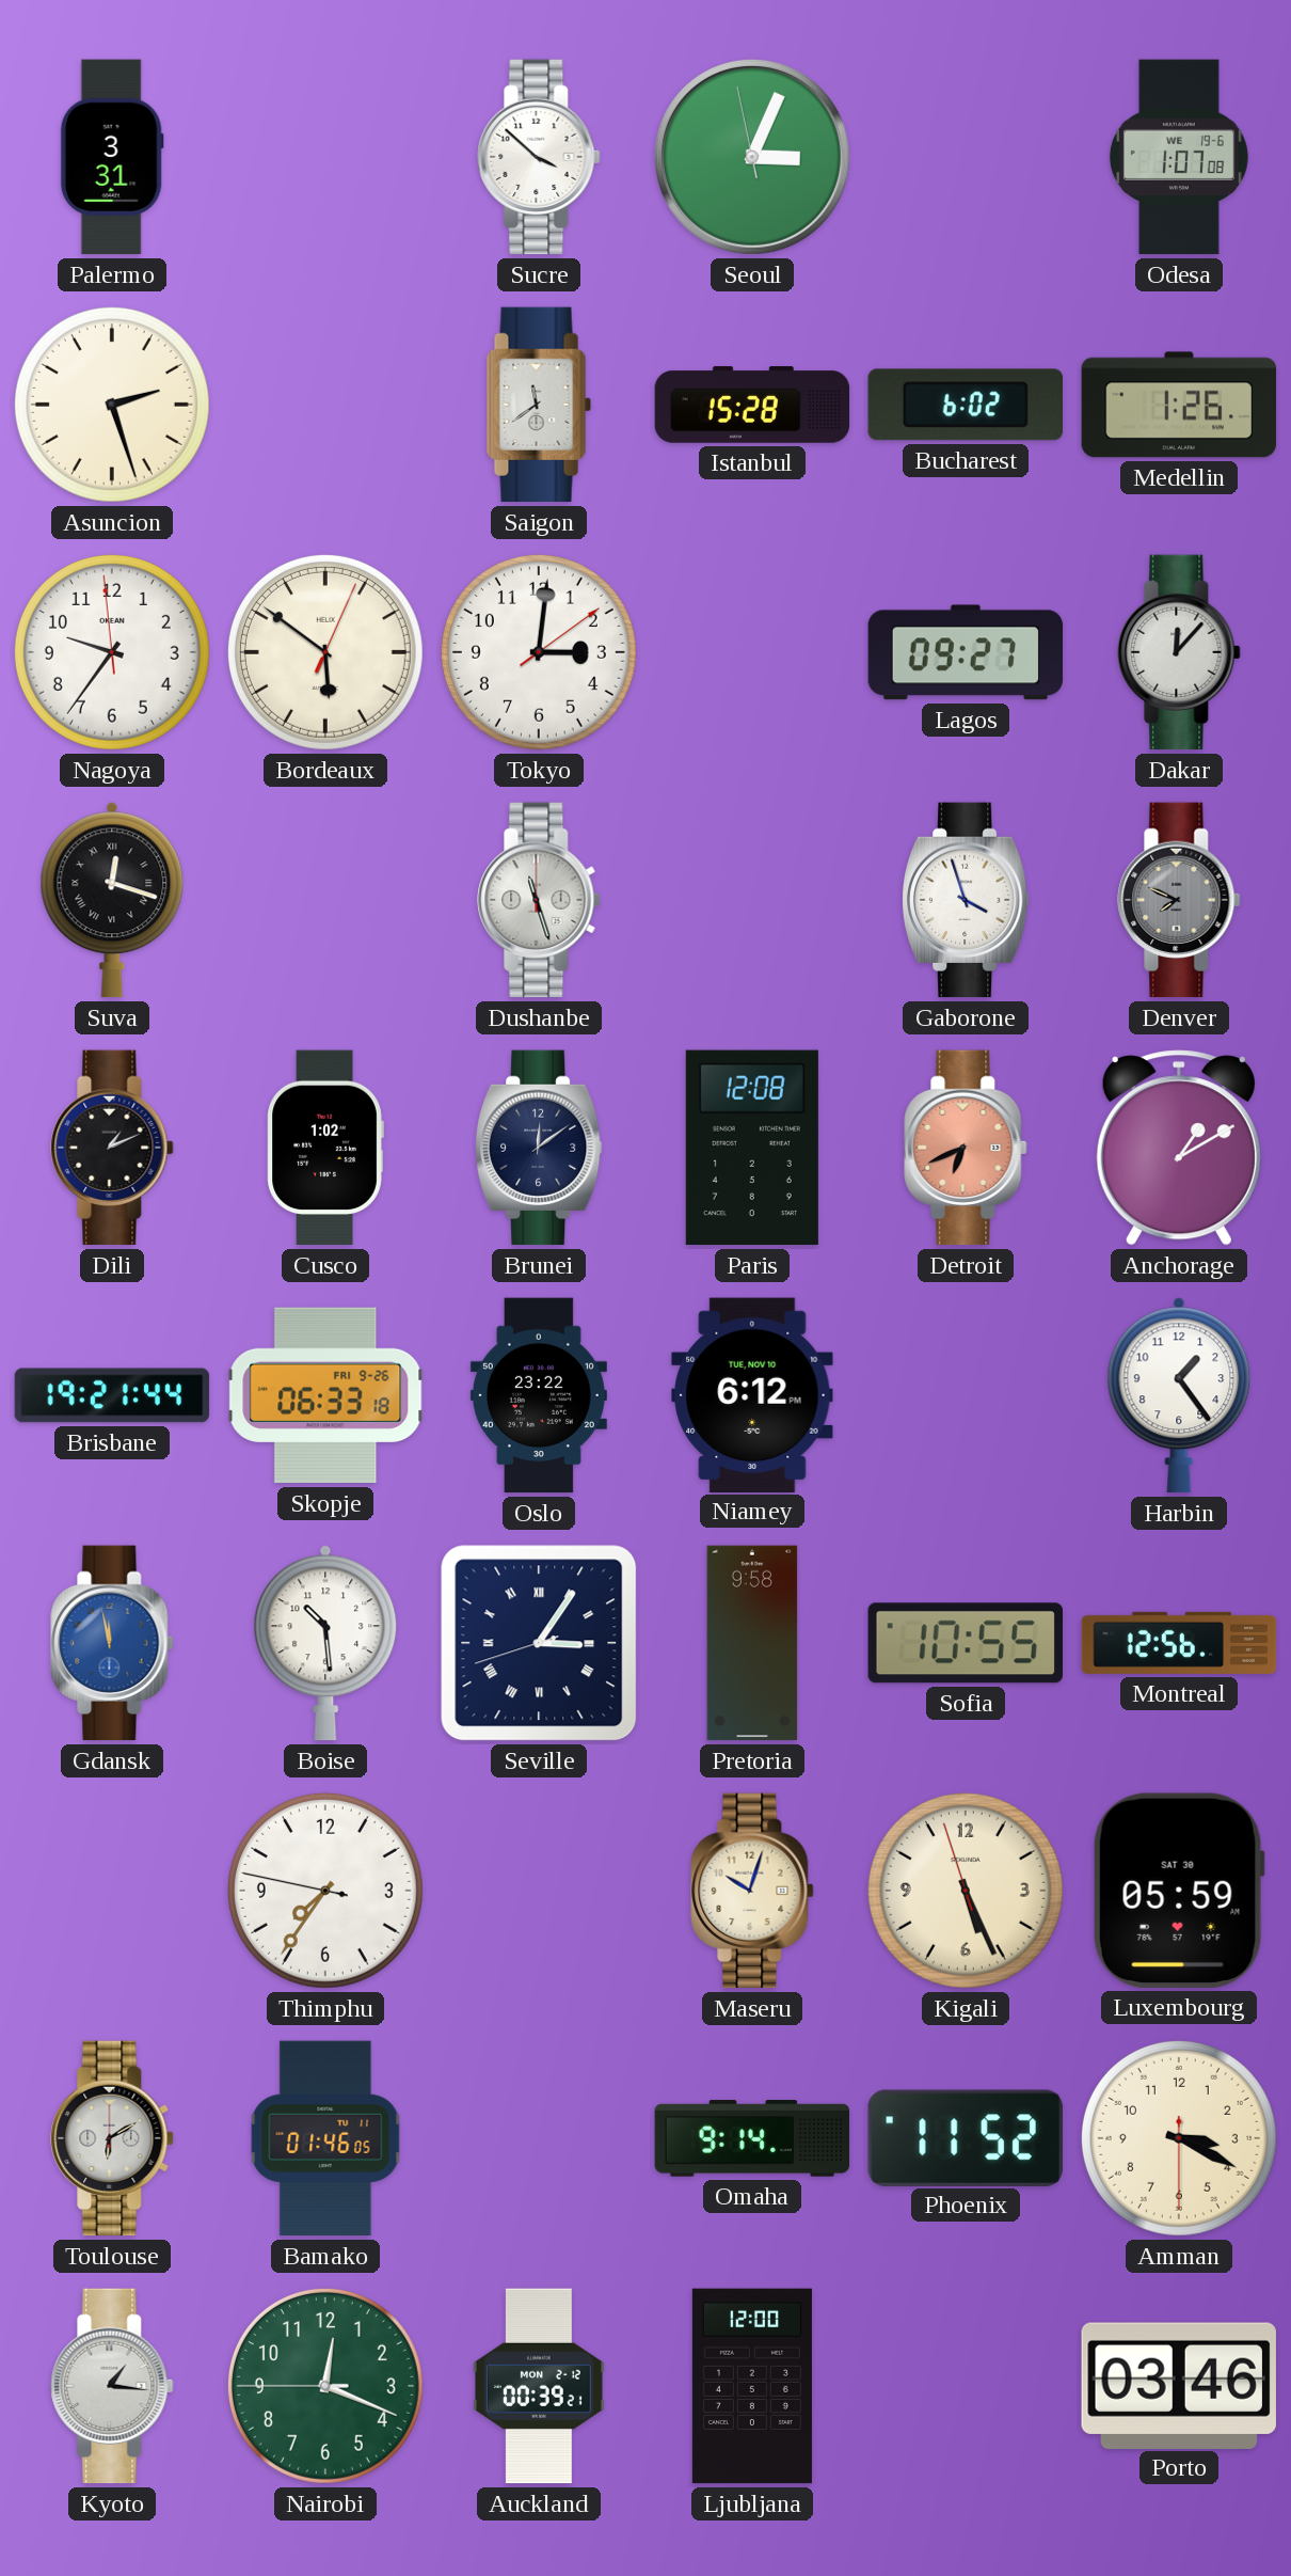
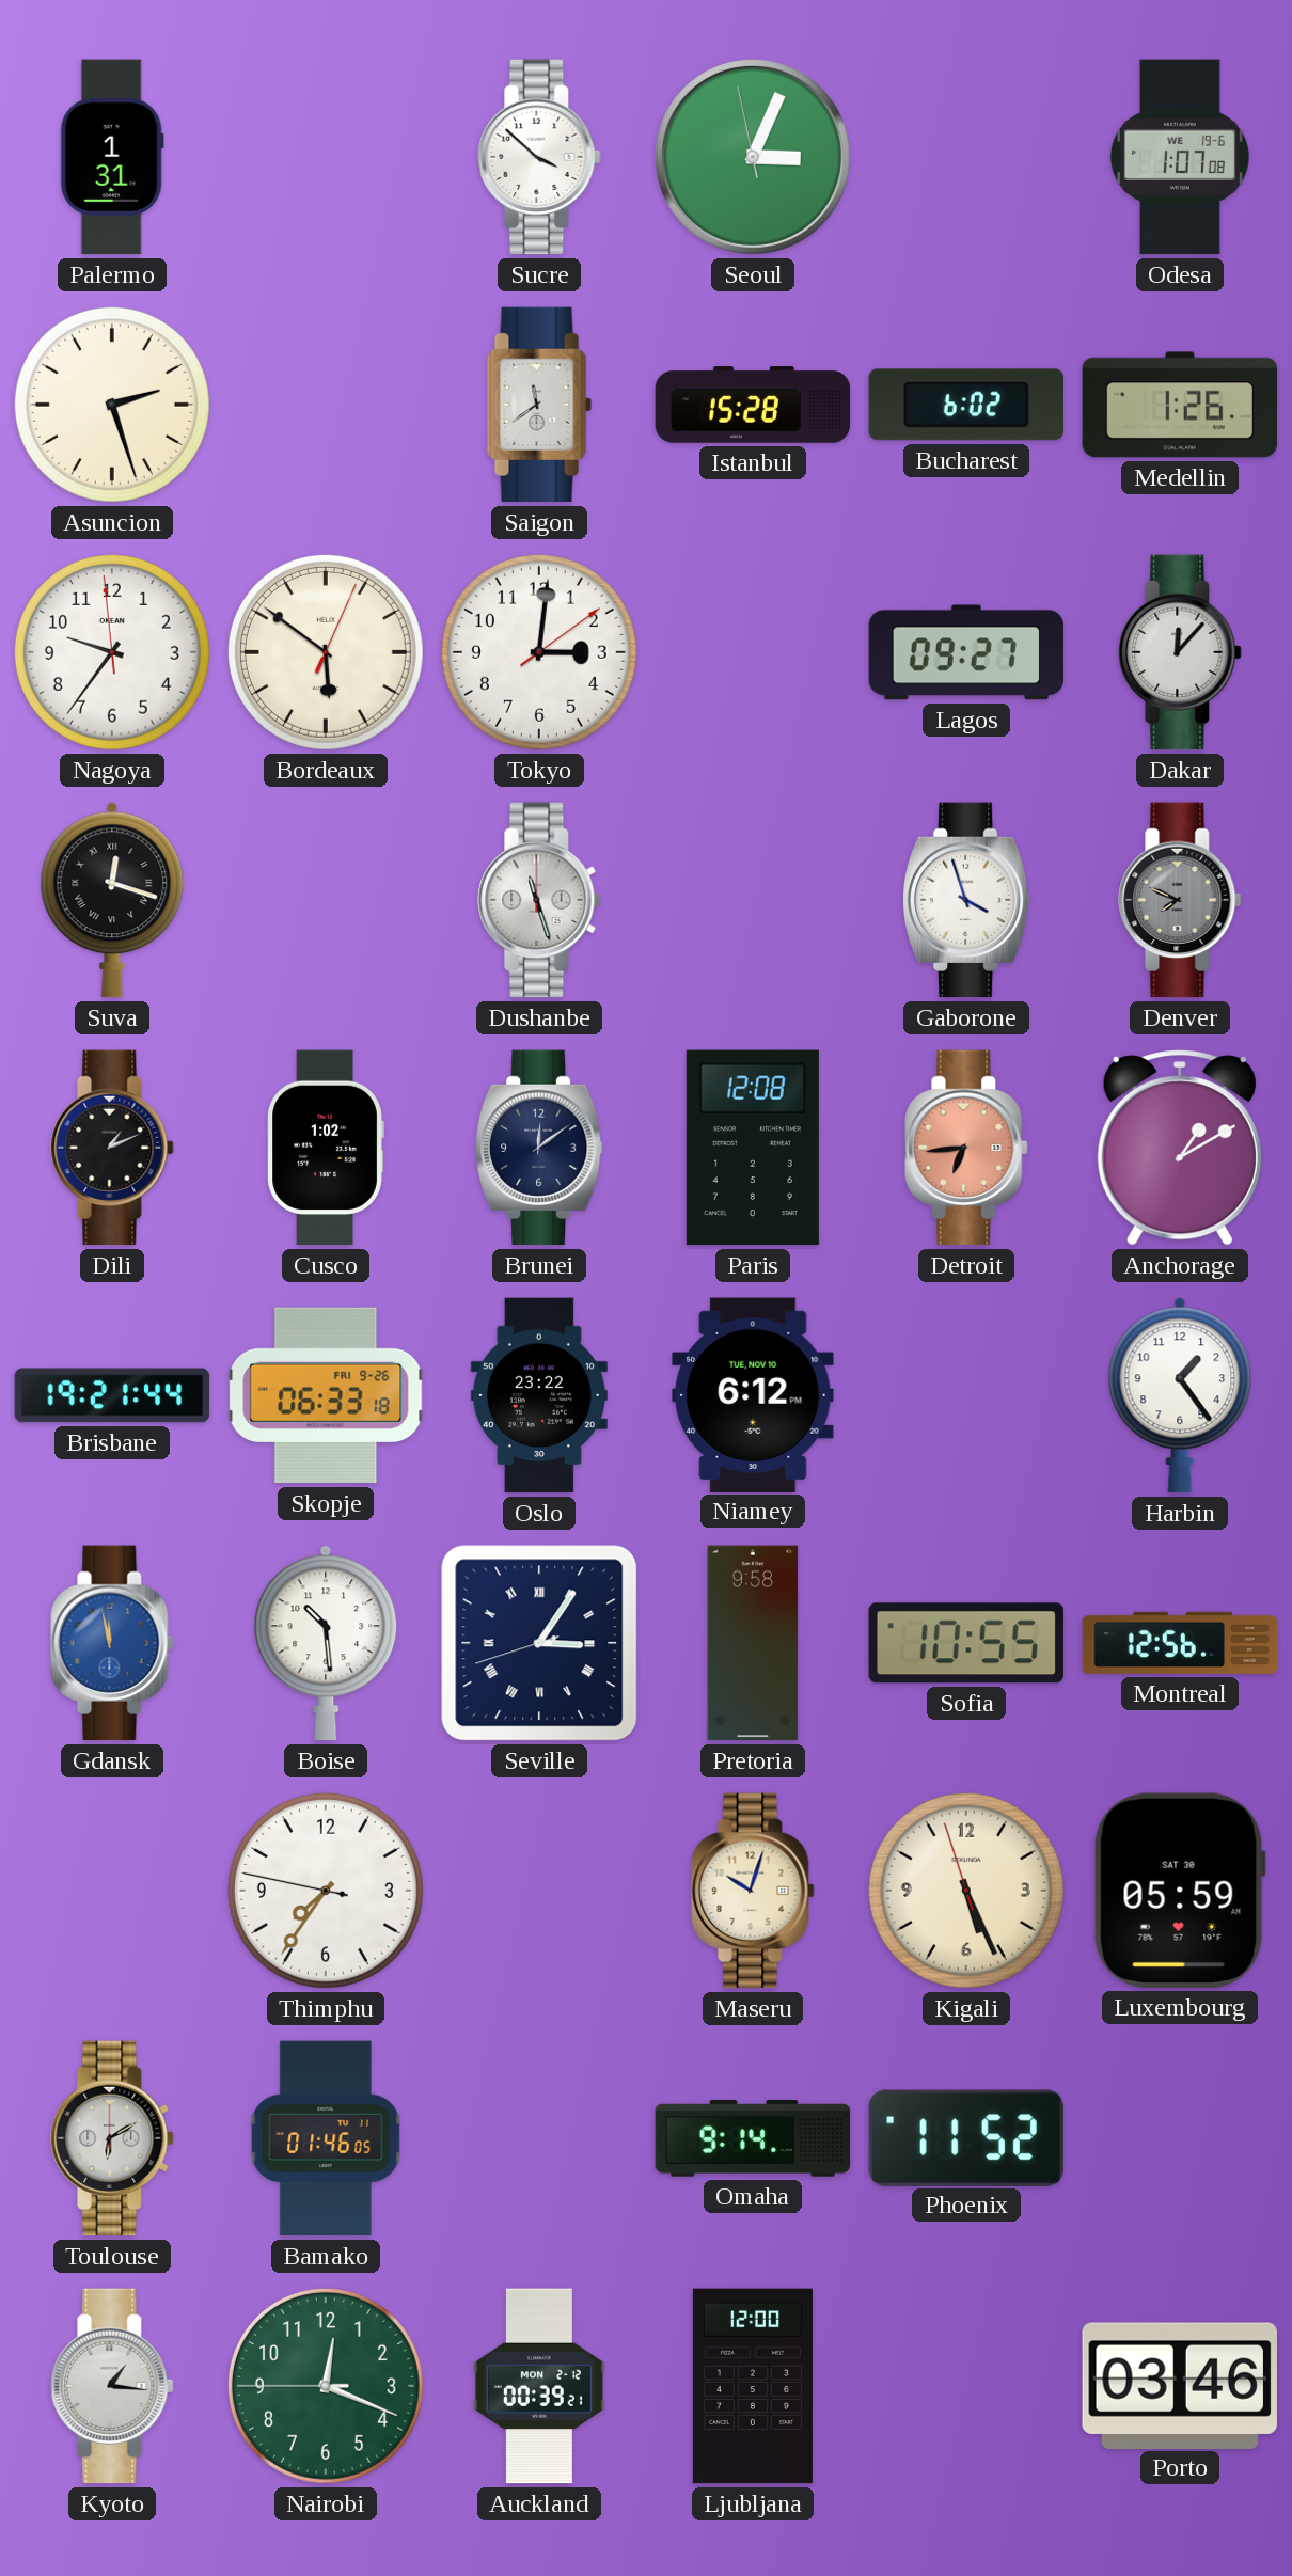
Palermo: 3:31 -> 1:31
Detroit: 6:41 -> 6:44
Amman: 3:19 -> none
